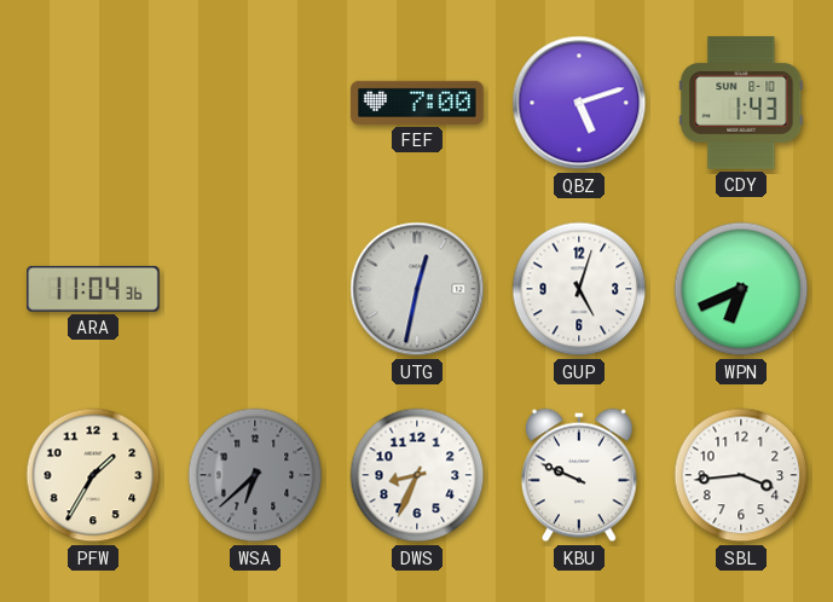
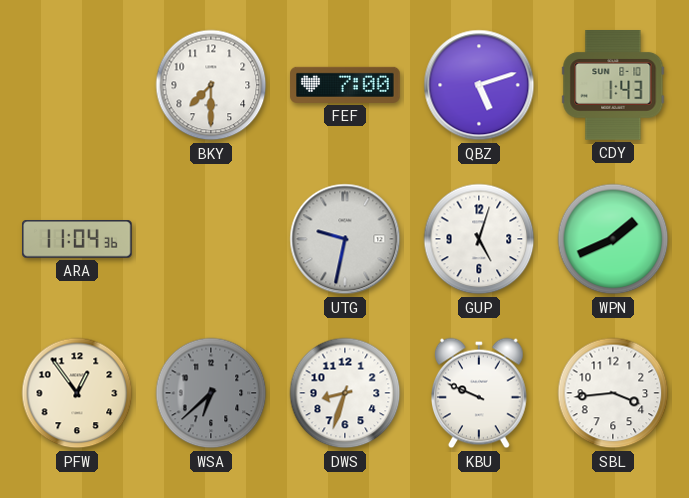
BKY: none -> 7:30
UTG: 12:32 -> 9:32
WPN: 6:41 -> 1:41
PFW: 1:35 -> 12:54
DWS: 8:34 -> 8:33
